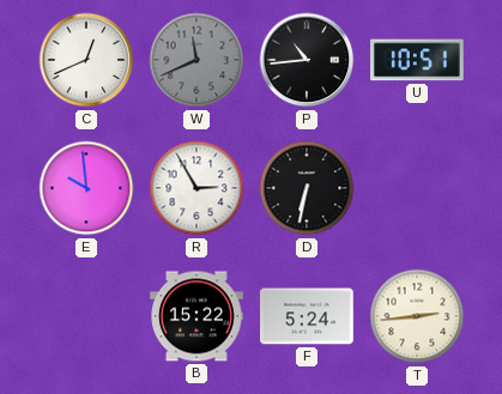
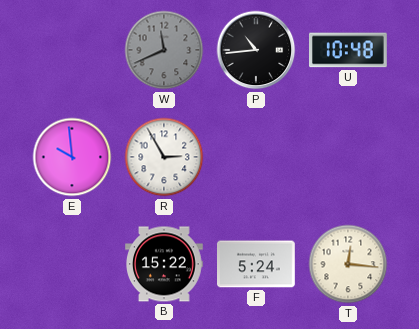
C: 12:41 -> none
U: 10:51 -> 10:48
D: 6:32 -> none
T: 2:44 -> 12:16
